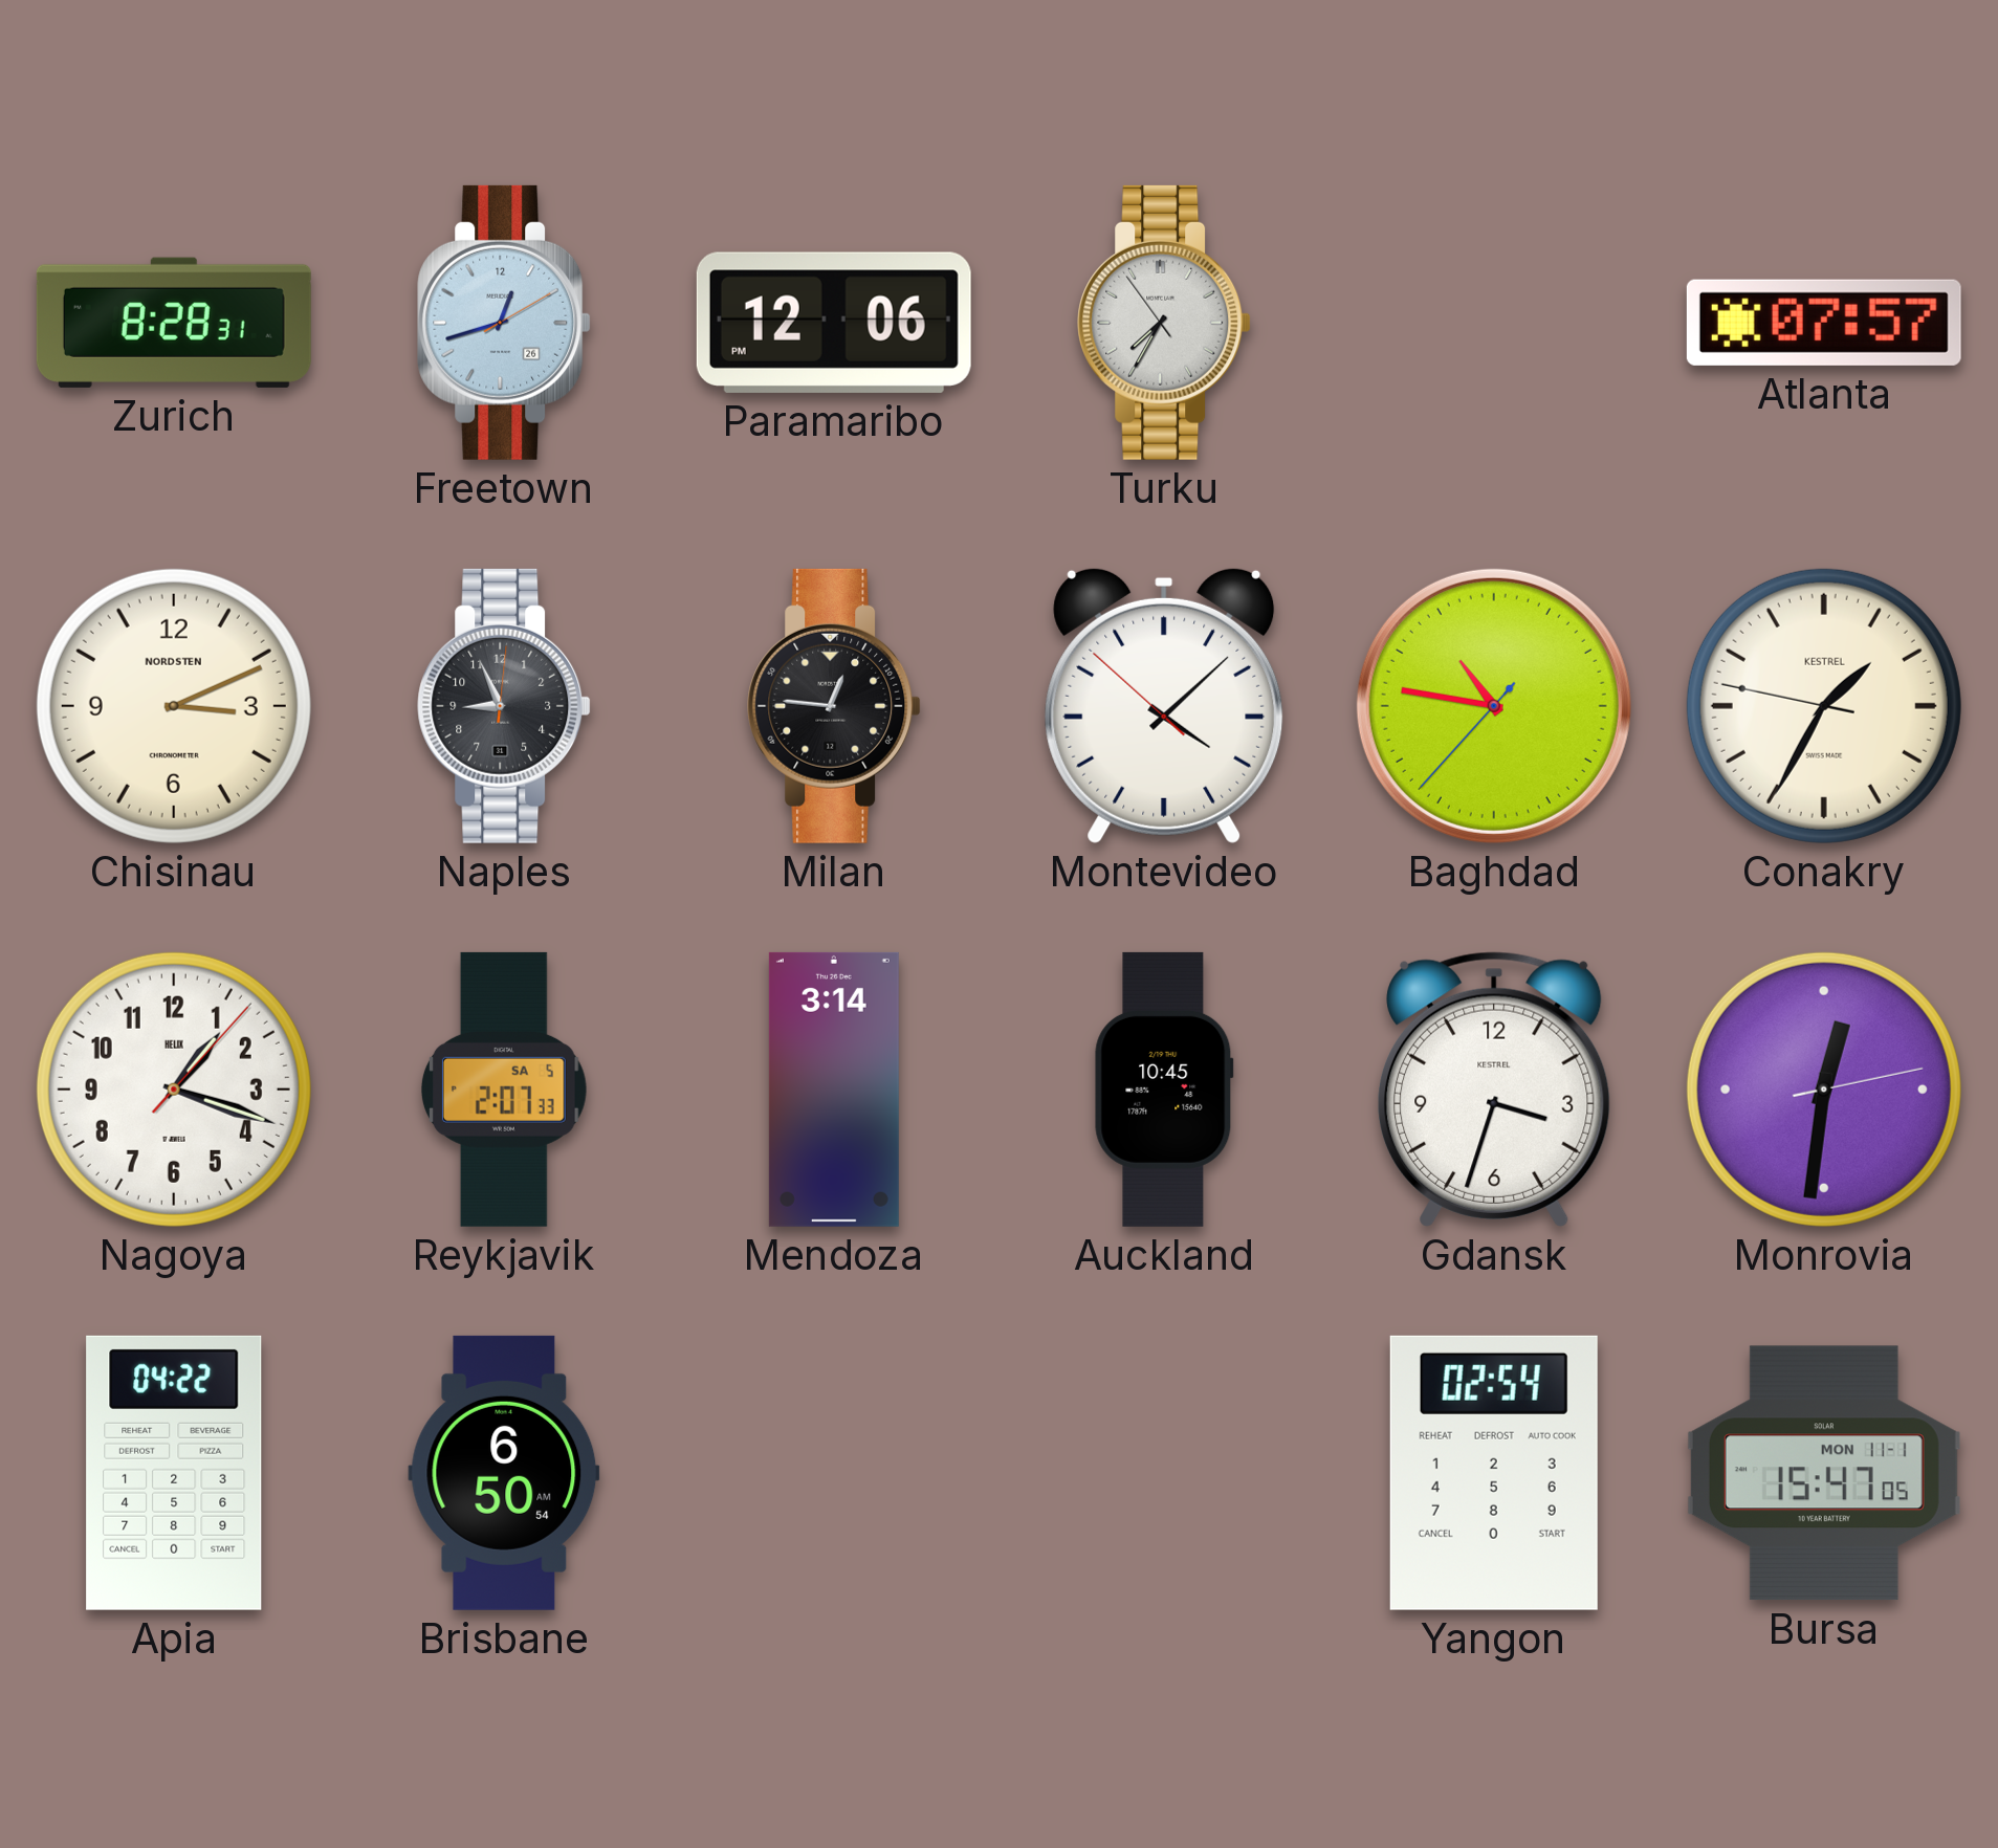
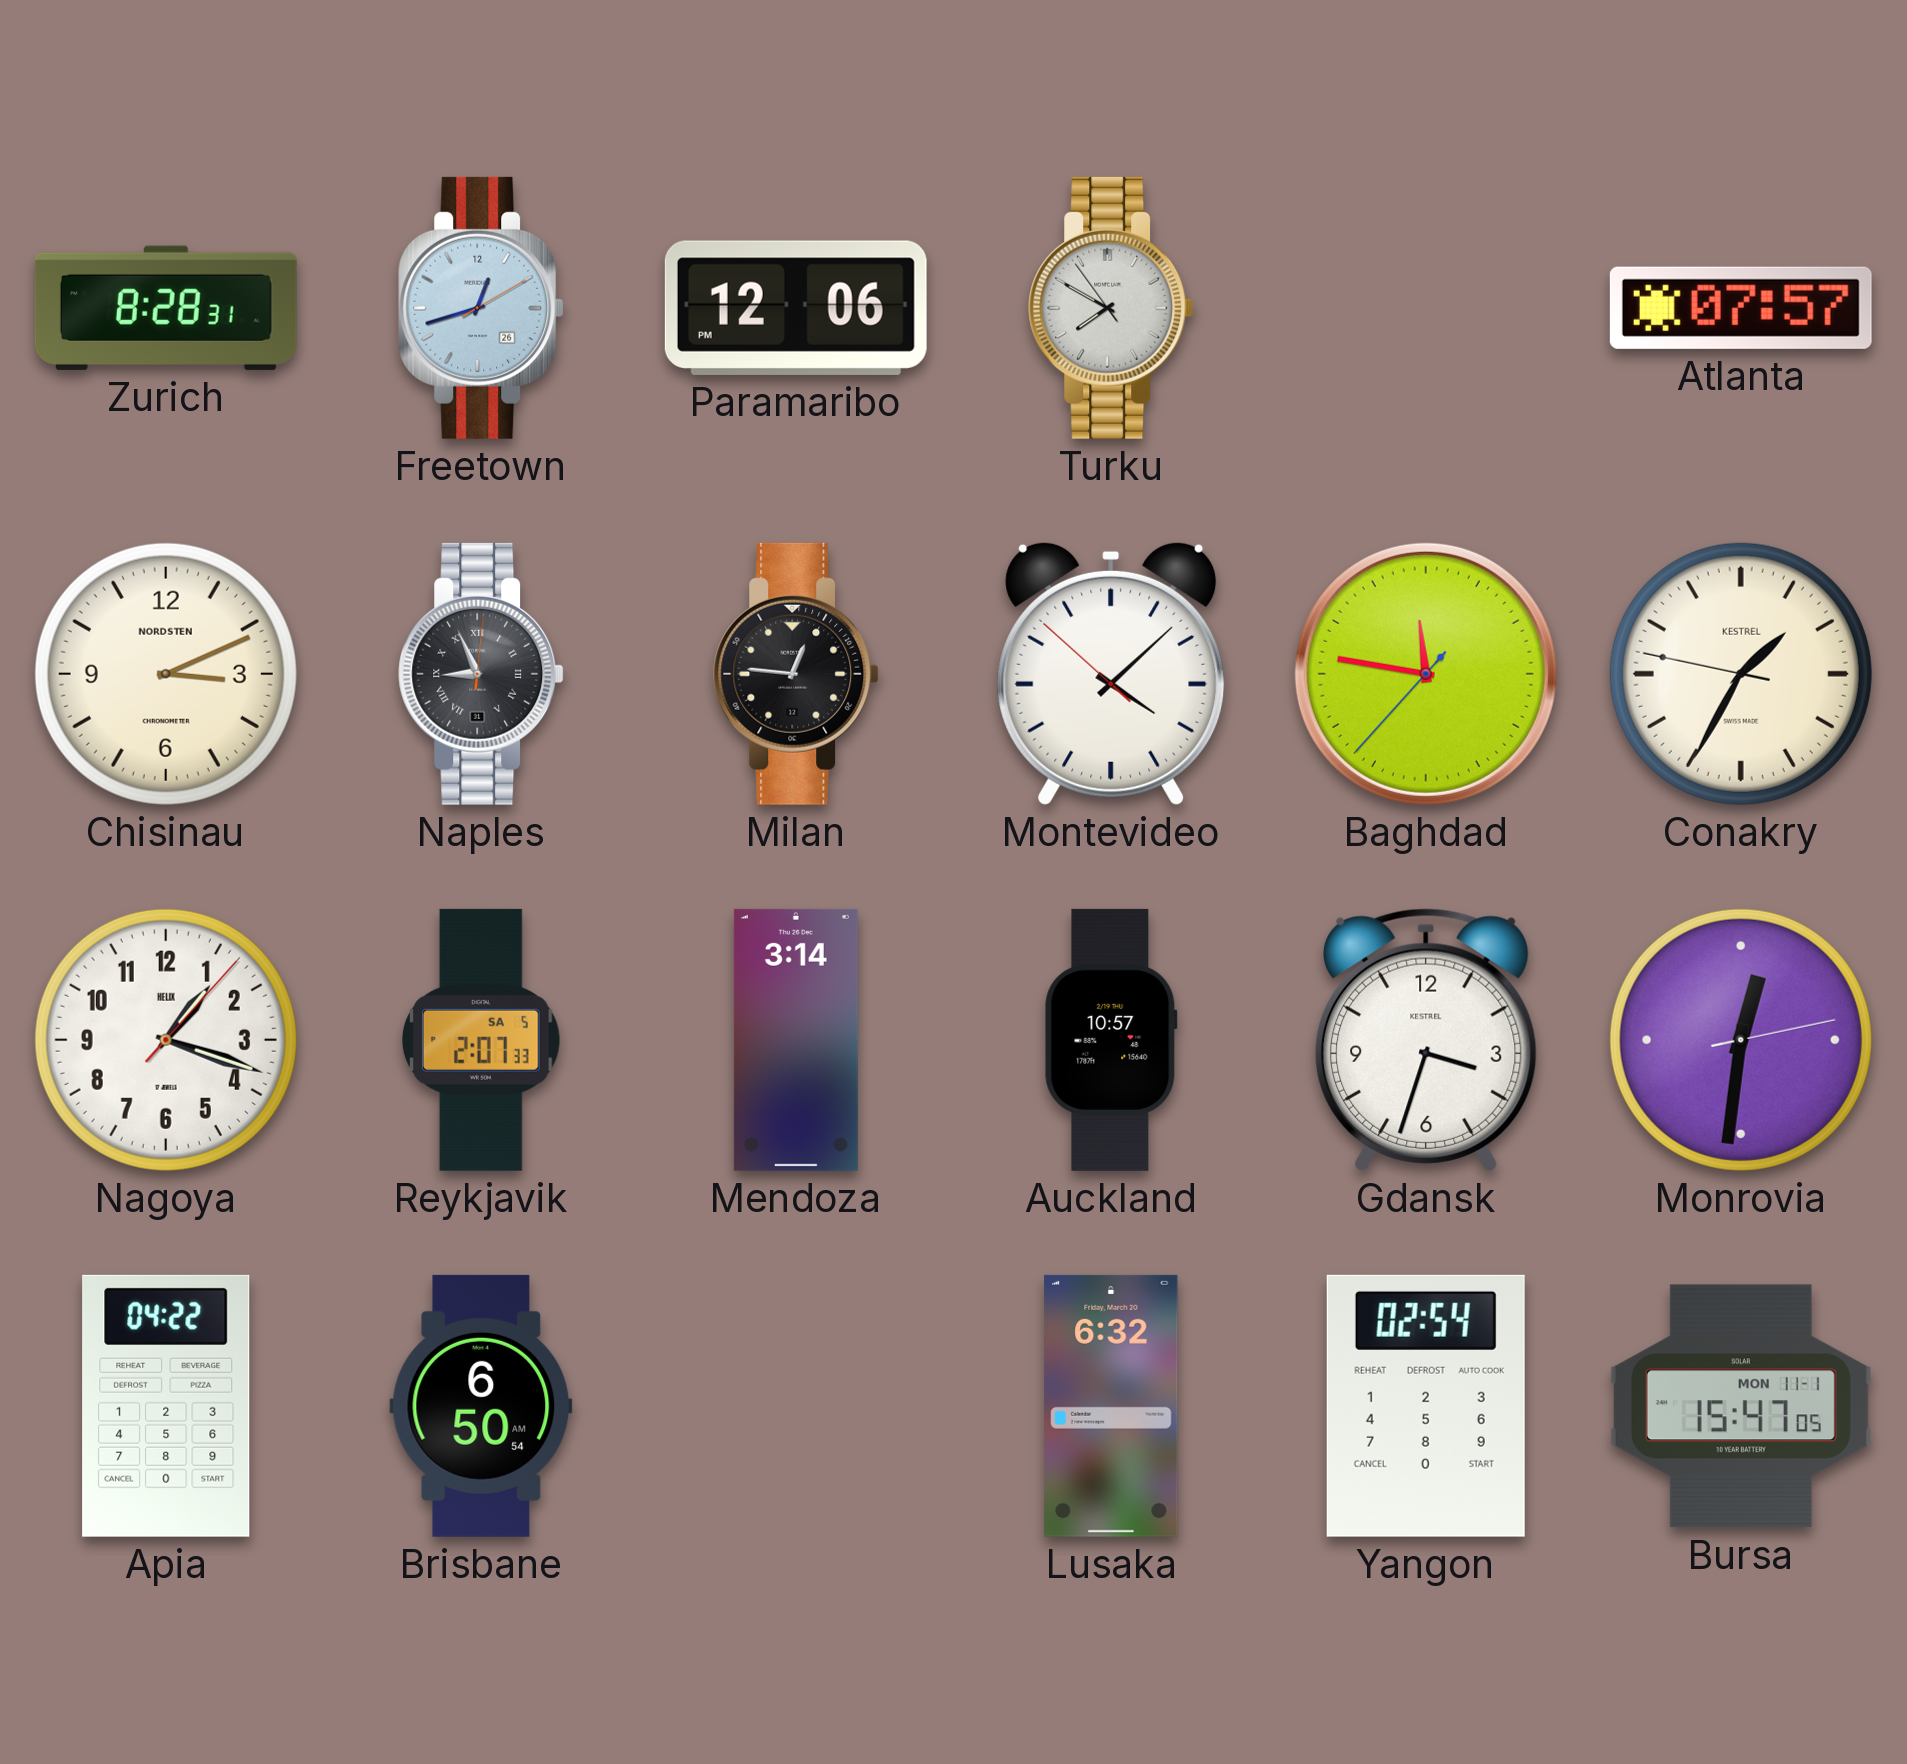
Turku: 7:34 -> 7:49
Naples numerals: Arabic -> Roman
Baghdad: 10:46 -> 11:46
Auckland: 10:45 -> 10:57
Lusaka: none -> 6:32
